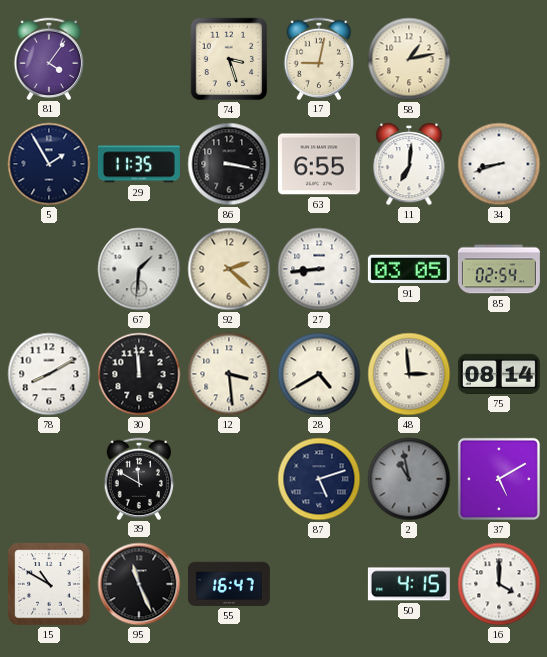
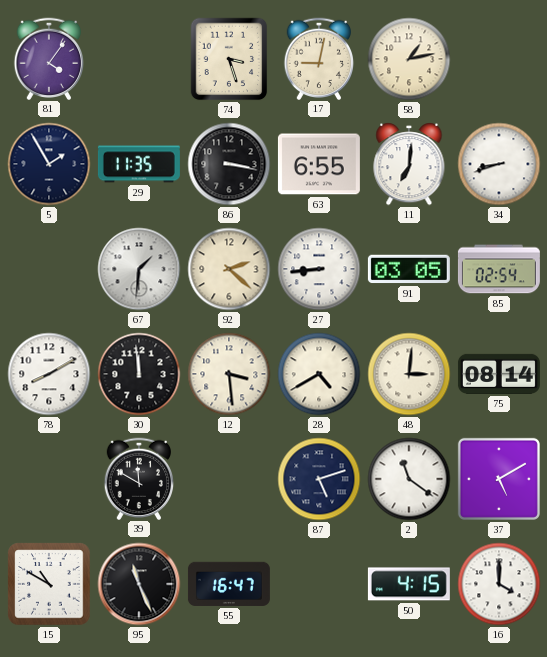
48: 2:59 -> 3:01
2: 10:58 -> 11:21
2 dial: grey -> white
